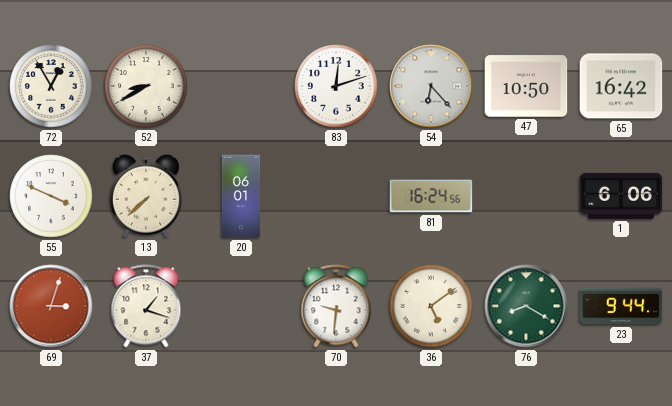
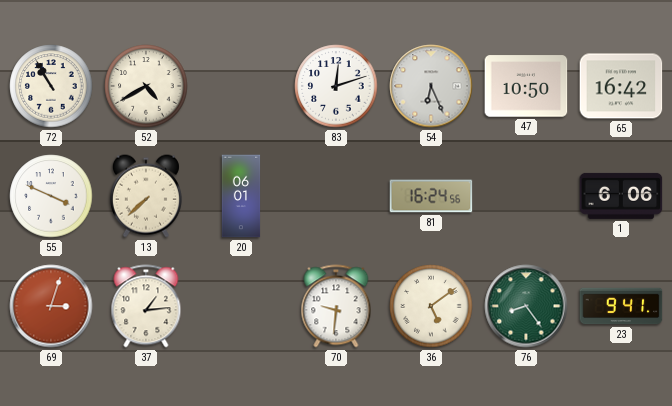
72: 12:55 -> 10:55
52: 8:40 -> 4:40
54: 6:23 -> 6:26
37: 1:18 -> 1:14
76: 8:20 -> 8:24
23: 9:44 -> 9:41
